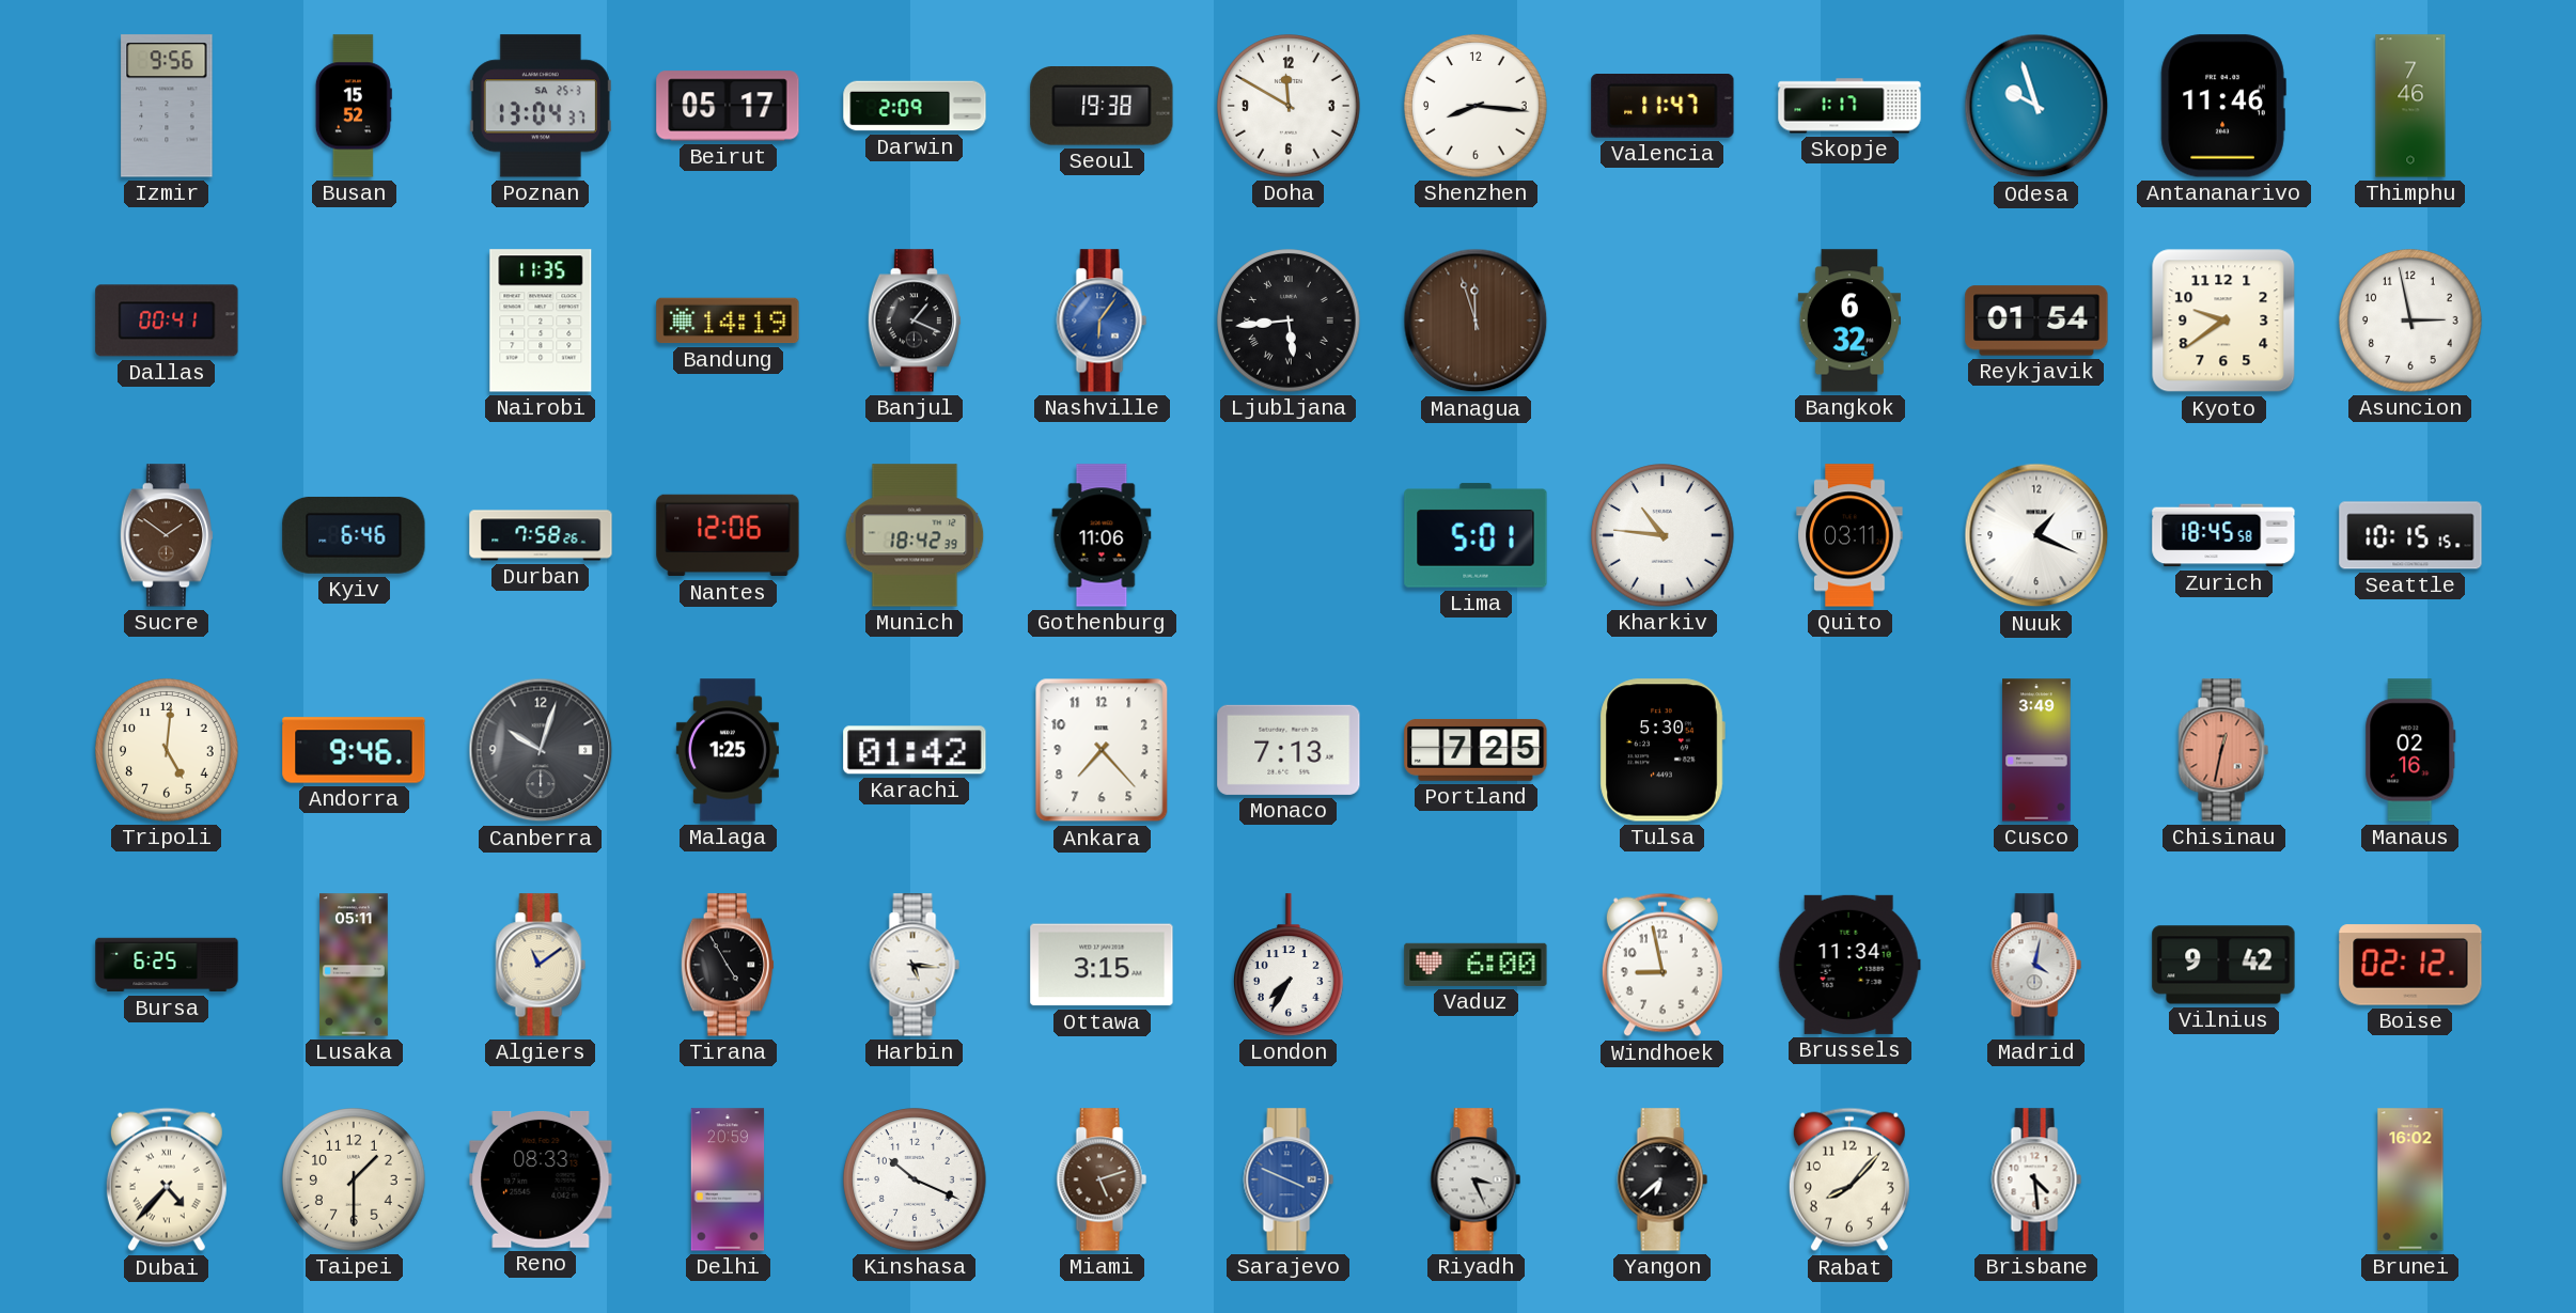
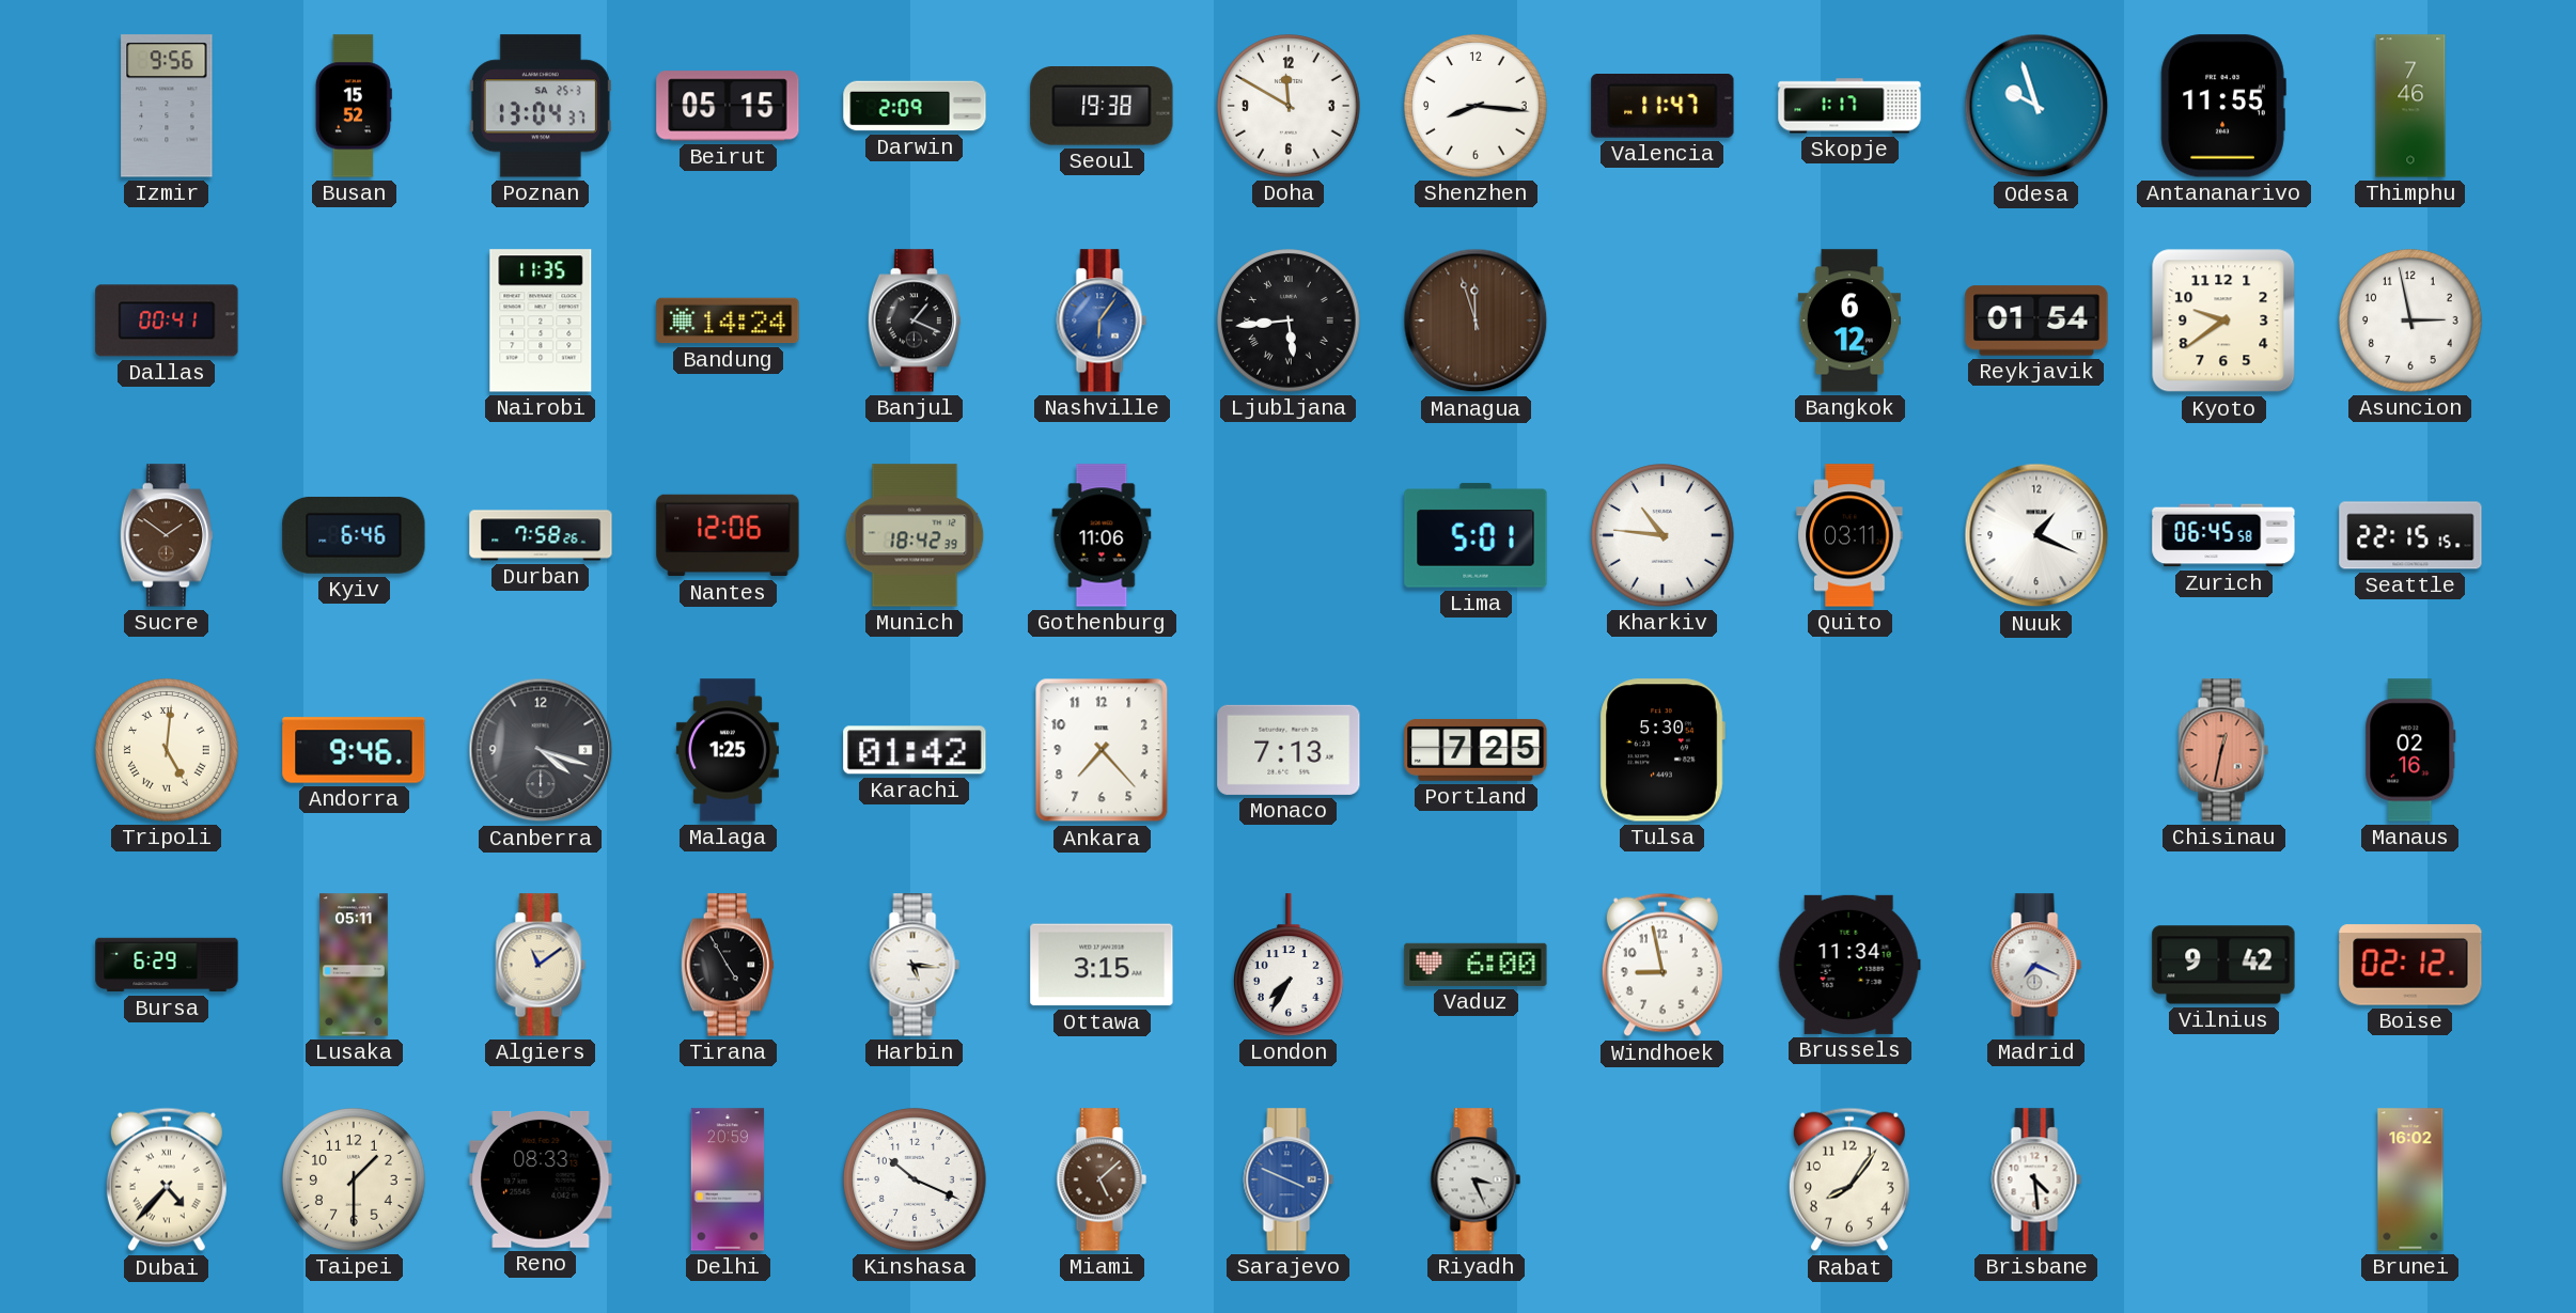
Beirut: 05:17 -> 05:15
Antananarivo: 11:46 -> 11:55
Bandung: 14:19 -> 14:24
Bangkok: 6:32 -> 6:12
Zurich: 18:45 -> 06:45
Seattle: 10:15 -> 22:15
Tripoli numerals: Arabic -> Roman
Canberra: 10:03 -> 4:18
Cusco: 3:49 -> none
Bursa: 6:25 -> 6:29
Madrid: 4:02 -> 7:19
Miami: 5:12 -> 5:08
Yangon: 6:38 -> none
Rabat: 8:07 -> 8:06
